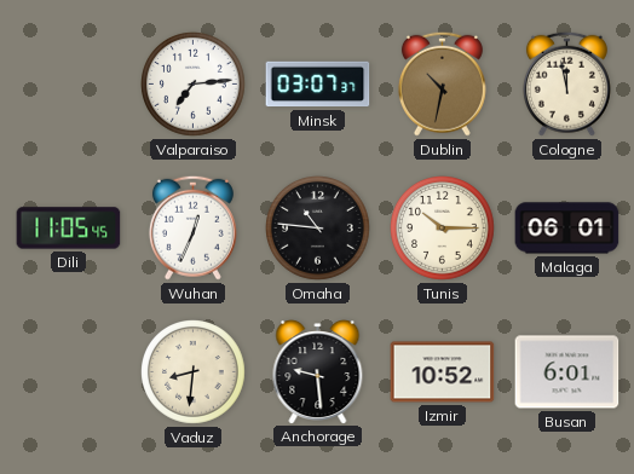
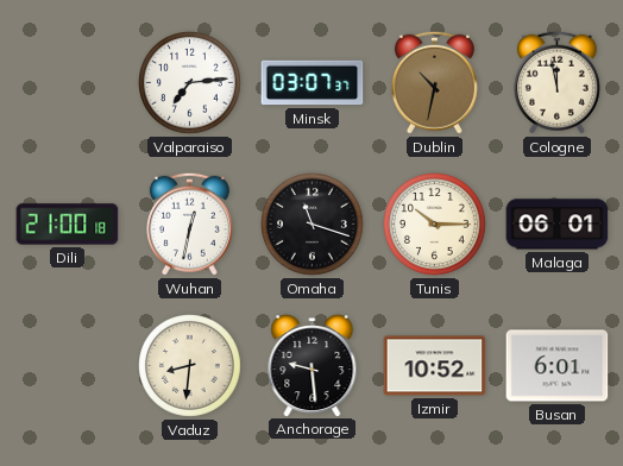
Dili: 11:05 -> 21:00
Wuhan: 12:34 -> 12:32
Omaha: 10:46 -> 11:18
